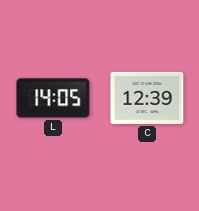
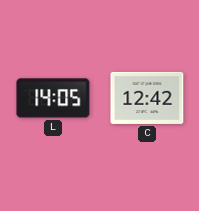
C: 12:39 -> 12:42
